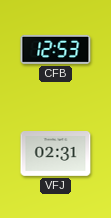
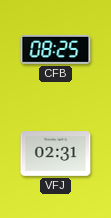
CFB: 12:53 -> 08:25
